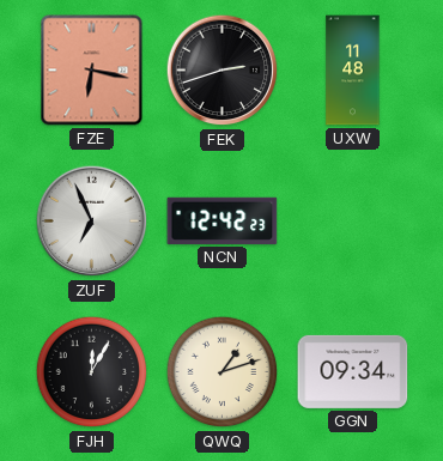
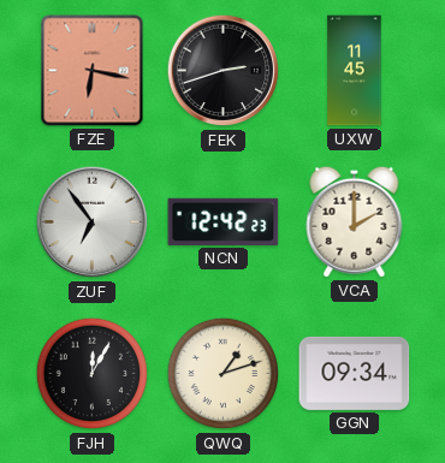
UXW: 11:48 -> 11:45
ZUF: 6:56 -> 6:54
VCA: none -> 2:00
